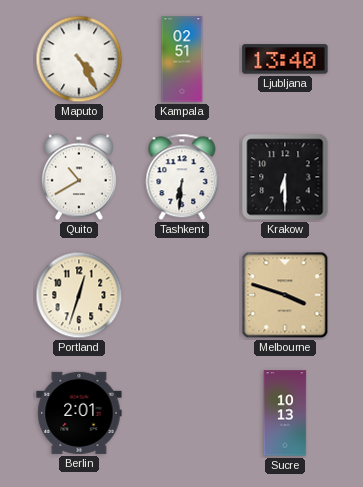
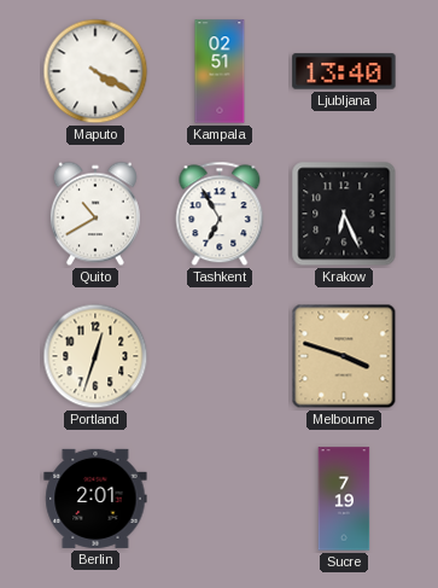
Maputo: 4:25 -> 4:20
Tashkent: 6:31 -> 6:55
Krakow: 6:30 -> 6:26
Sucre: 10:13 -> 7:19
